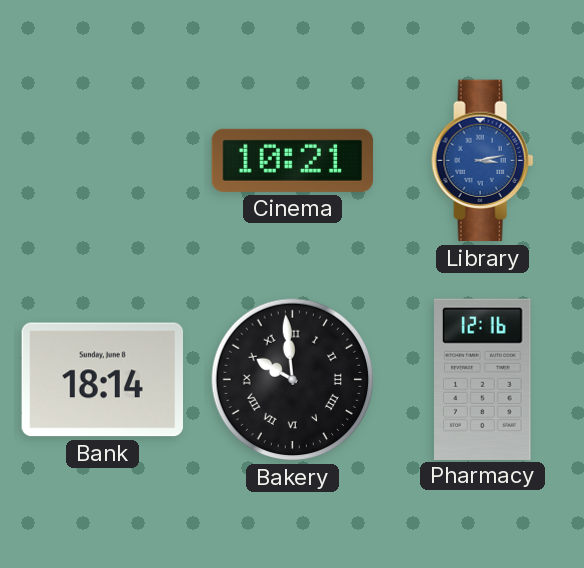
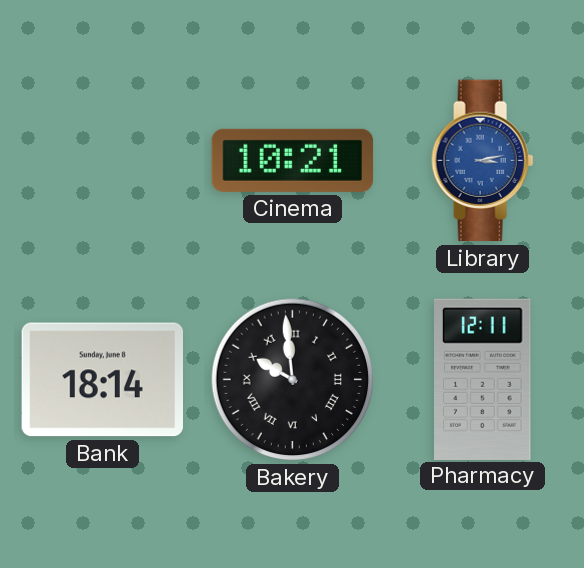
Pharmacy: 12:16 -> 12:11
